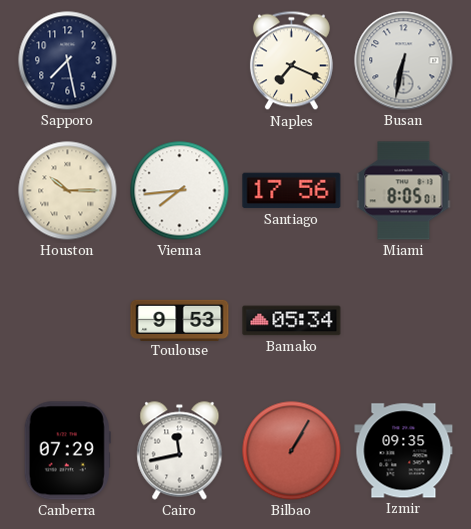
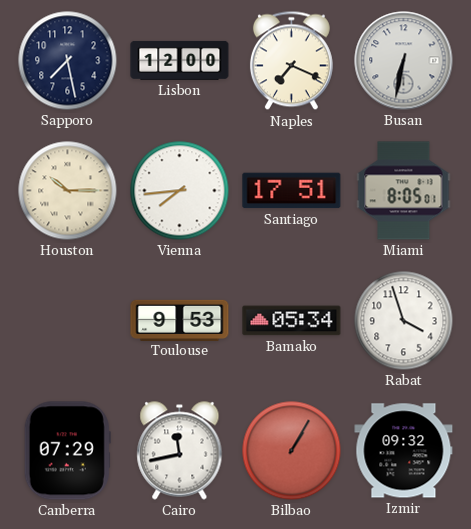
Lisbon: none -> 12:00
Santiago: 17:56 -> 17:51
Rabat: none -> 3:57
Izmir: 09:35 -> 09:32
